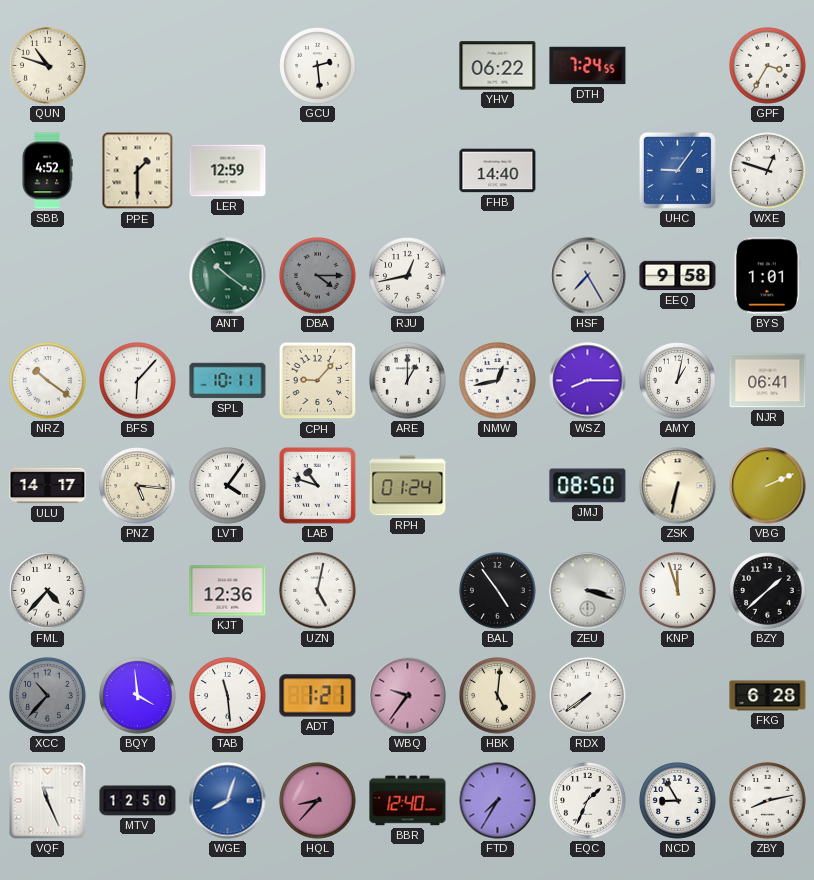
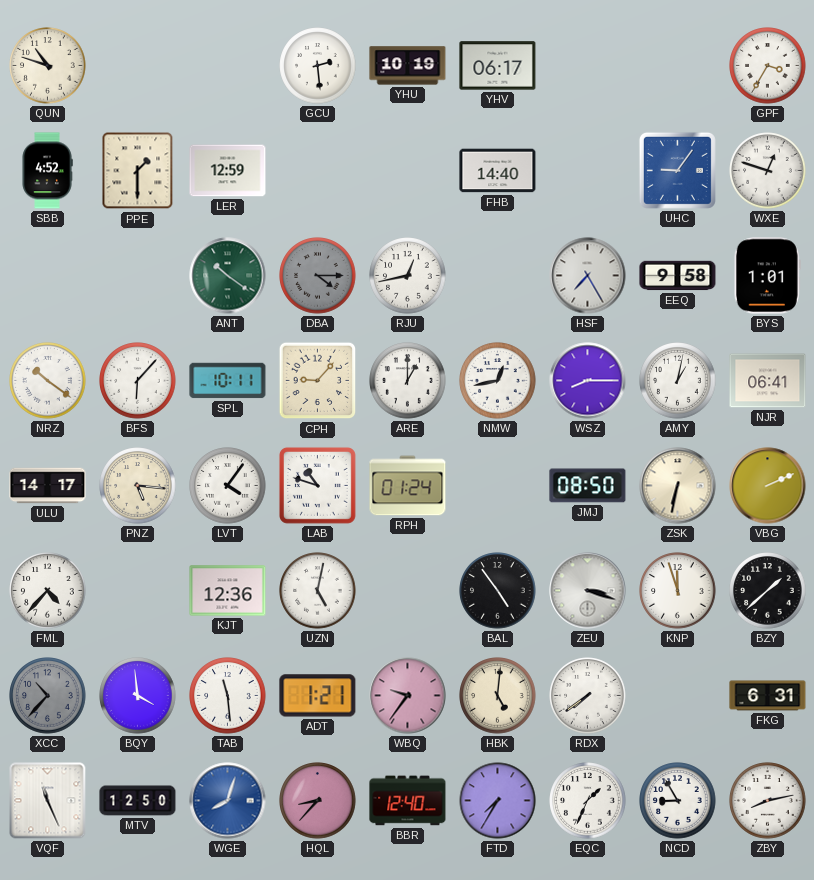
YHU: none -> 10:19
YHV: 06:22 -> 06:17
DTH: 7:24 -> none
FKG: 6:28 -> 6:31
